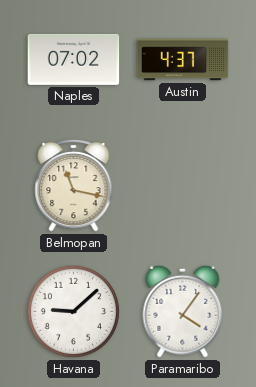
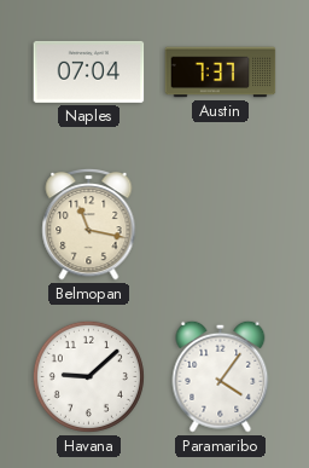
Naples: 07:02 -> 07:04
Austin: 4:37 -> 7:37
